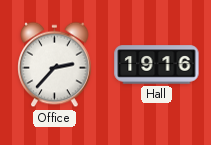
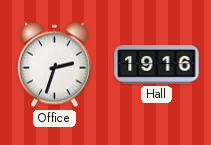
Office: 2:37 -> 2:33
